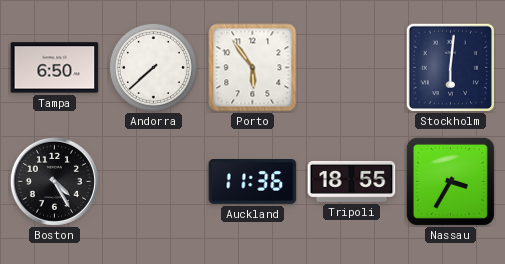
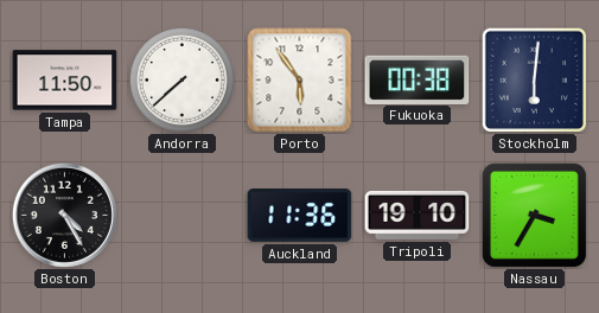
Tampa: 6:50 -> 11:50
Fukuoka: none -> 00:38
Tripoli: 18:55 -> 19:10
